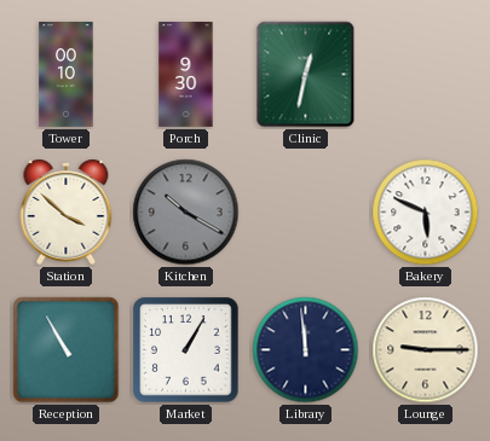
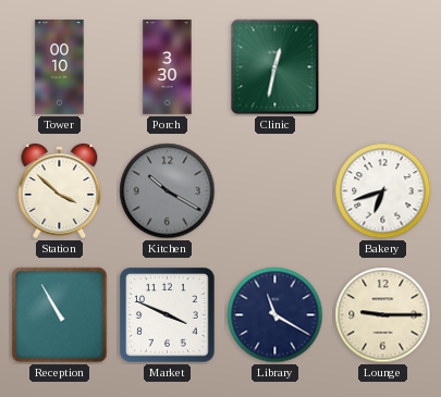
Porch: 9:30 -> 3:30
Bakery: 5:49 -> 6:42
Market: 1:05 -> 3:49
Library: 11:59 -> 11:20
